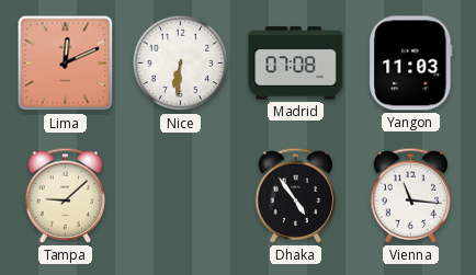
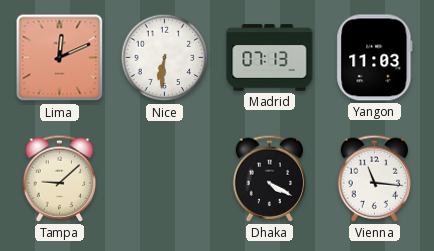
Madrid: 07:08 -> 07:13
Dhaka: 4:54 -> 4:20
